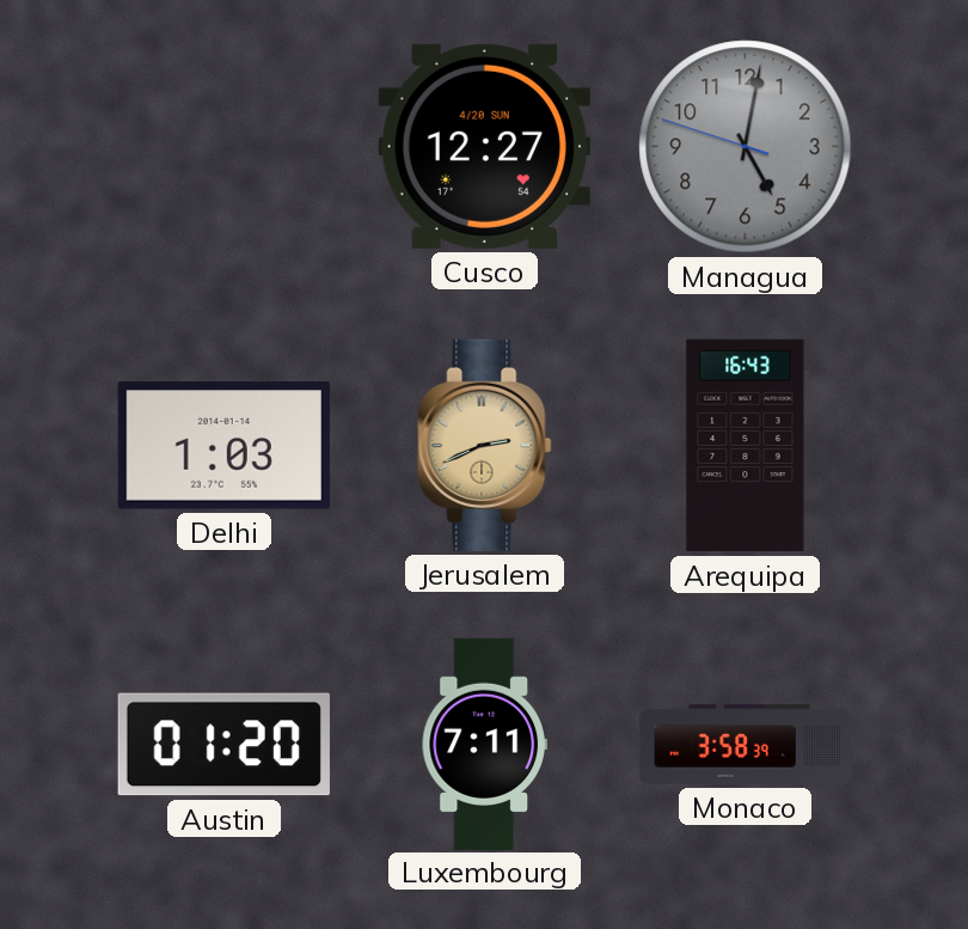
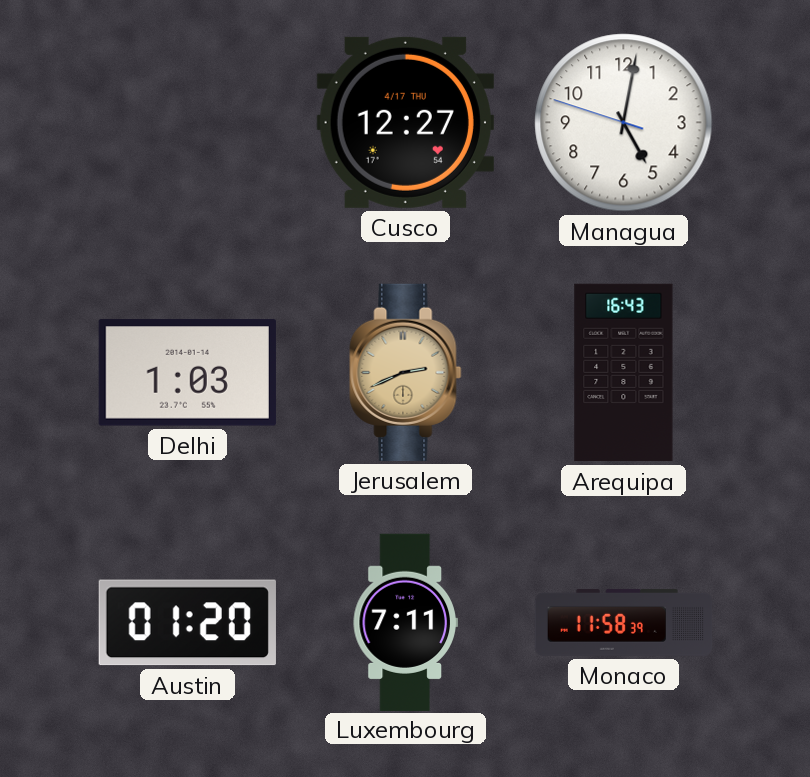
Cusco date: 4/20 SUN -> 4/17 THU
Managua dial: grey -> white
Monaco: 3:58 -> 11:58
